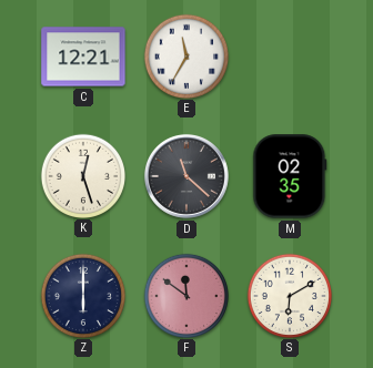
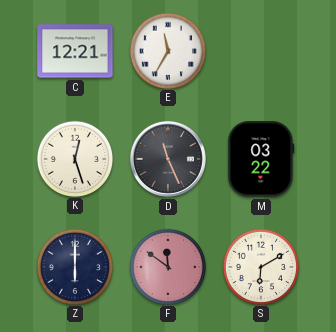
D: 11:22 -> 11:26
M: 02:35 -> 03:22
